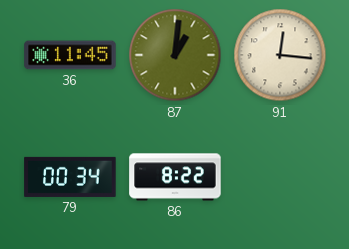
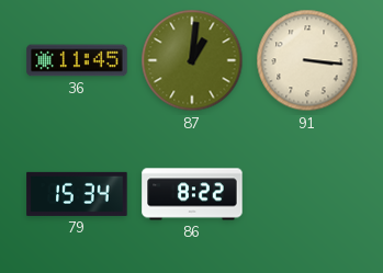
91: 12:16 -> 3:16
79: 00:34 -> 15:34
